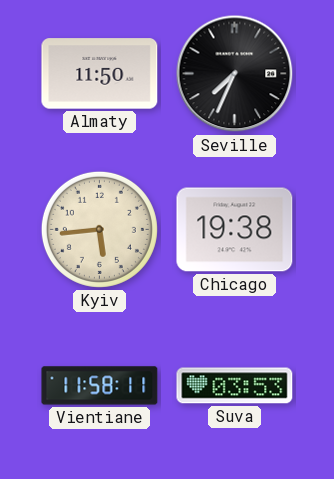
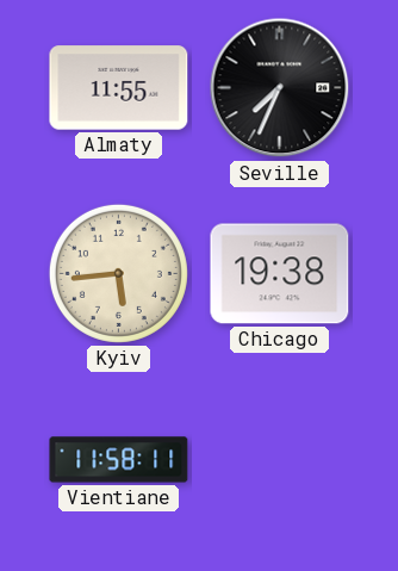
Almaty: 11:50 -> 11:55
Suva: 03:53 -> none
